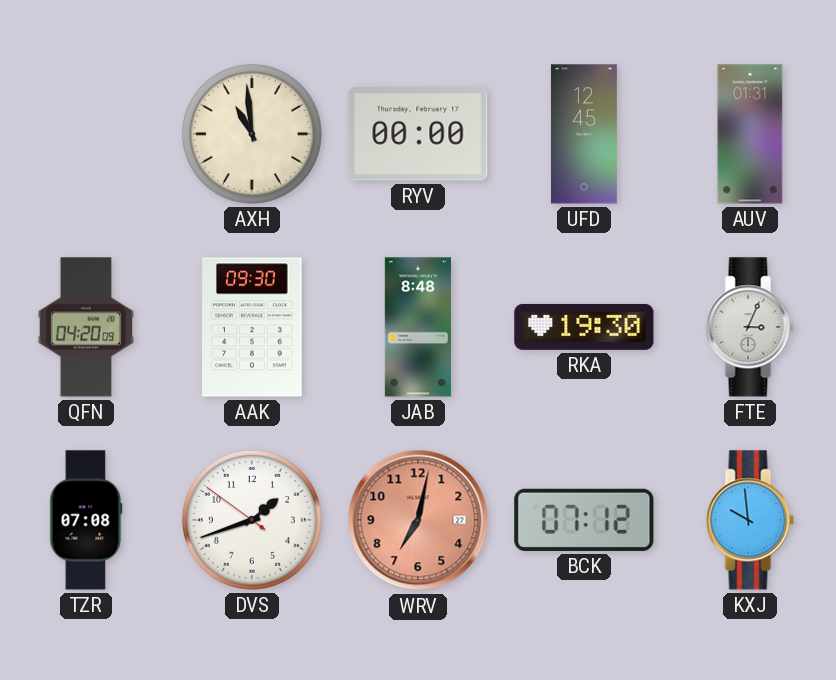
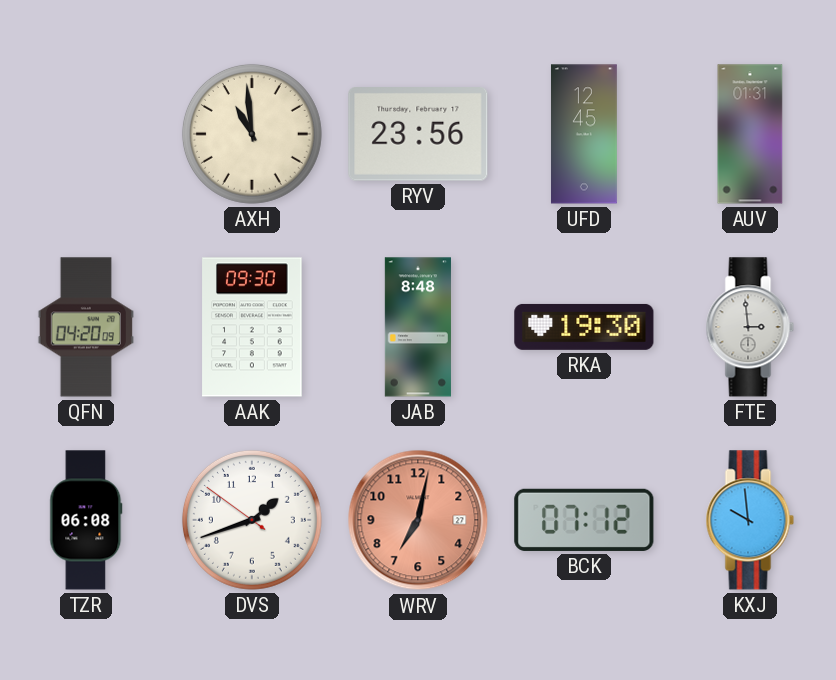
RYV: 00:00 -> 23:56
FTE: 3:04 -> 2:59
TZR: 07:08 -> 06:08
